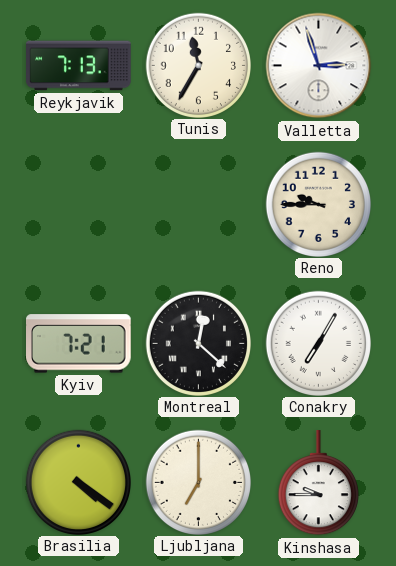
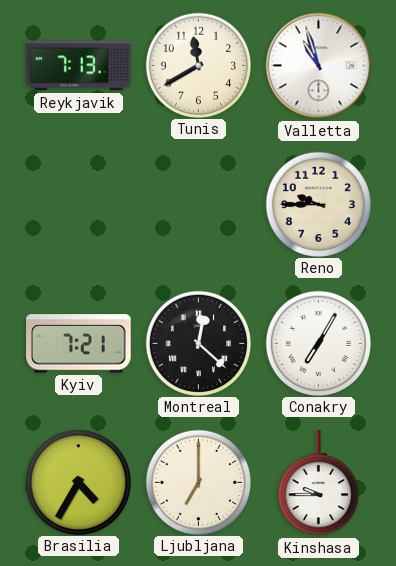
Tunis: 11:35 -> 11:40
Valletta: 2:57 -> 10:57
Brasilia: 4:21 -> 4:35
